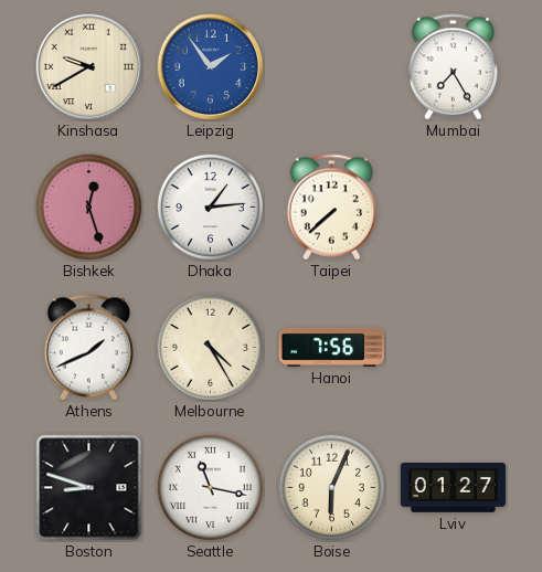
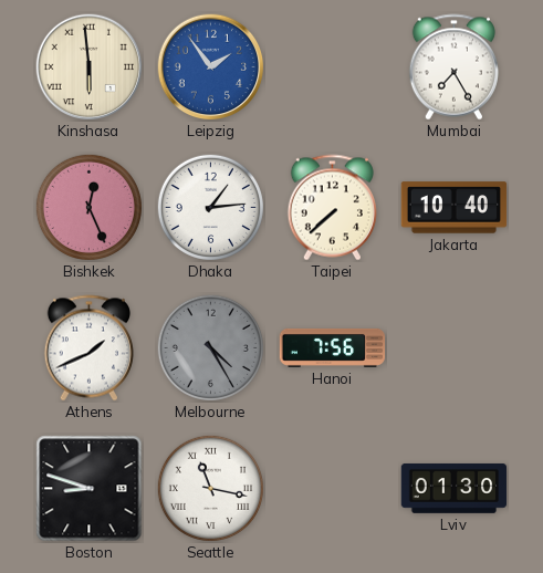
Kinshasa: 9:40 -> 5:59
Bishkek: 12:27 -> 12:26
Jakarta: none -> 10:40
Melbourne dial: cream -> grey
Boise: 6:04 -> none
Lviv: 01:27 -> 01:30
